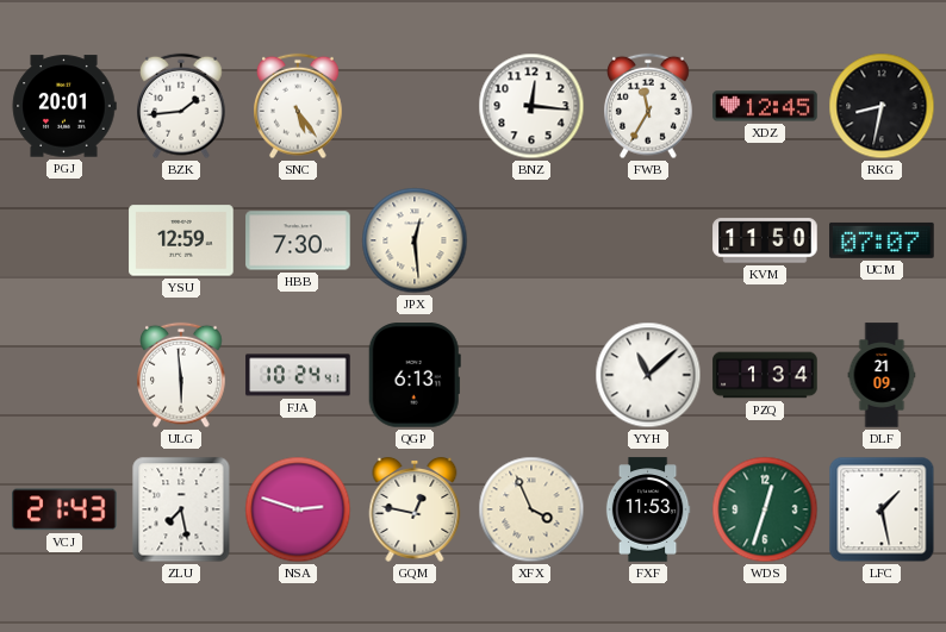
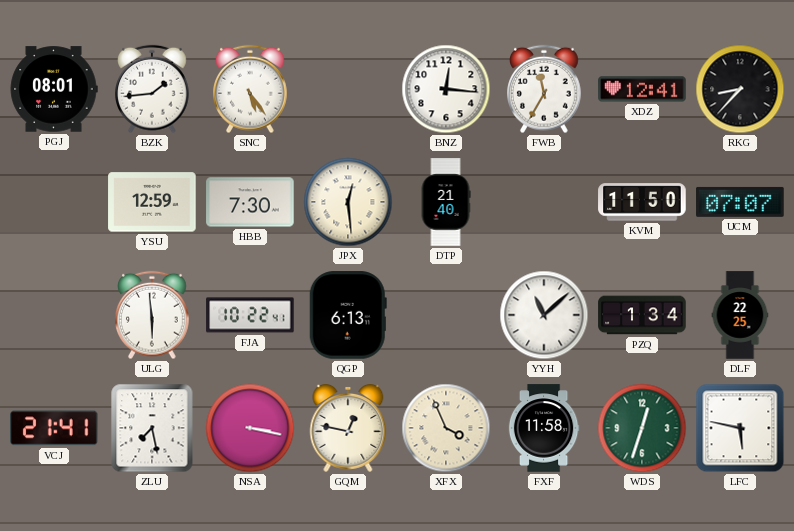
PGJ: 20:01 -> 08:01
XDZ: 12:45 -> 12:41
RKG: 8:32 -> 8:37
DTP: none -> 21:40
FJA: 10:24 -> 10:22
DLF: 21:09 -> 22:25
VCJ: 21:43 -> 21:41
NSA: 2:48 -> 3:17
FXF: 11:53 -> 11:58
LFC: 1:28 -> 5:47
